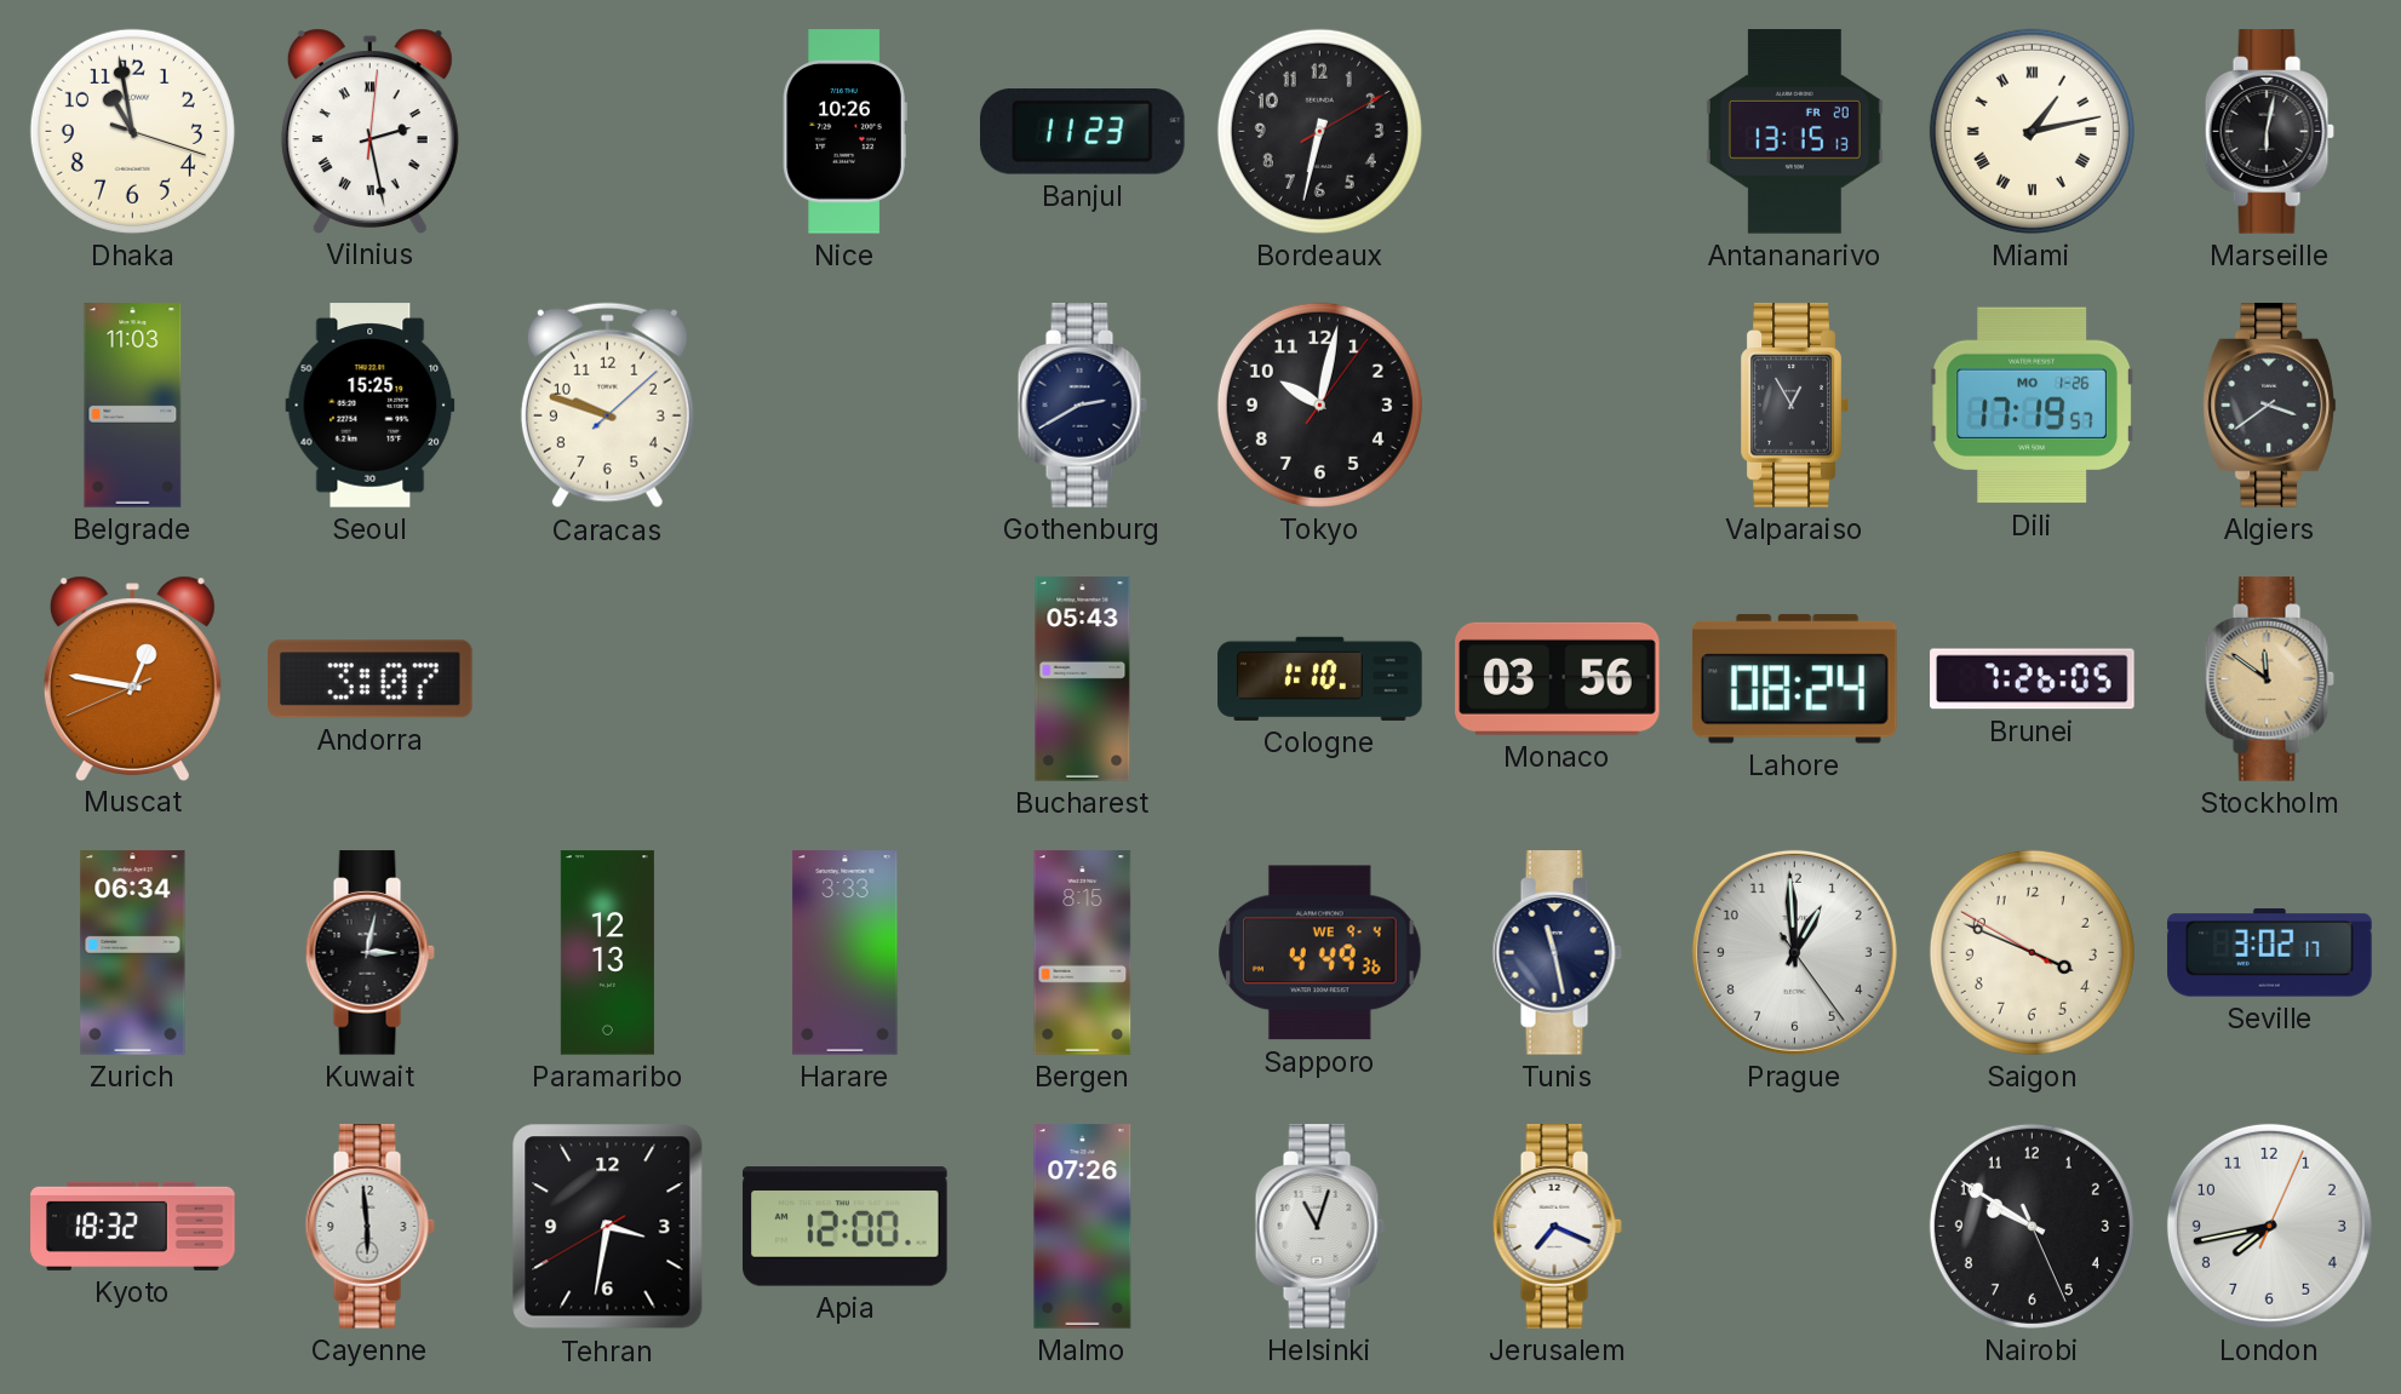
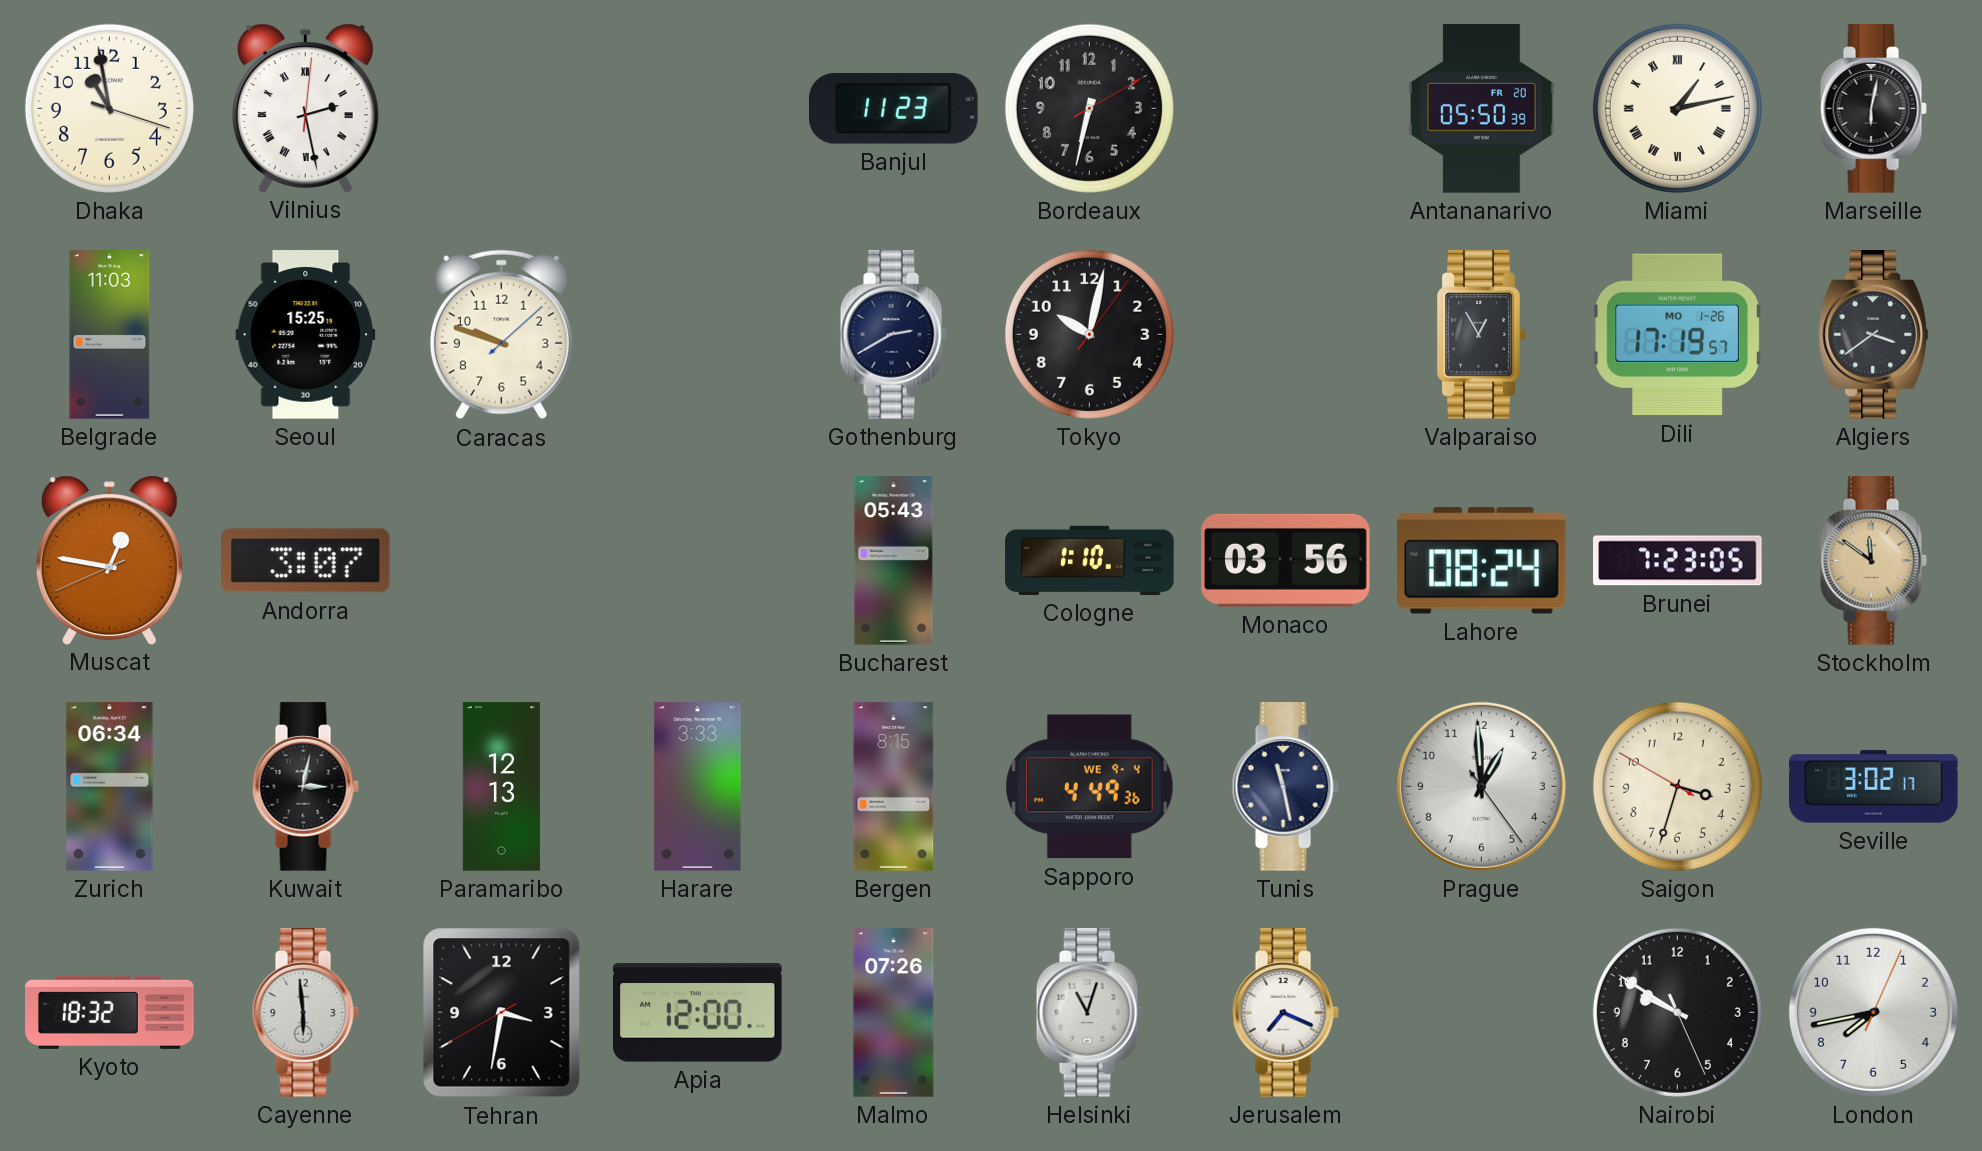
Nice: 10:26 -> none
Antananarivo: 13:15 -> 05:50
Brunei: 7:26 -> 7:23
Saigon: 3:48 -> 3:32
